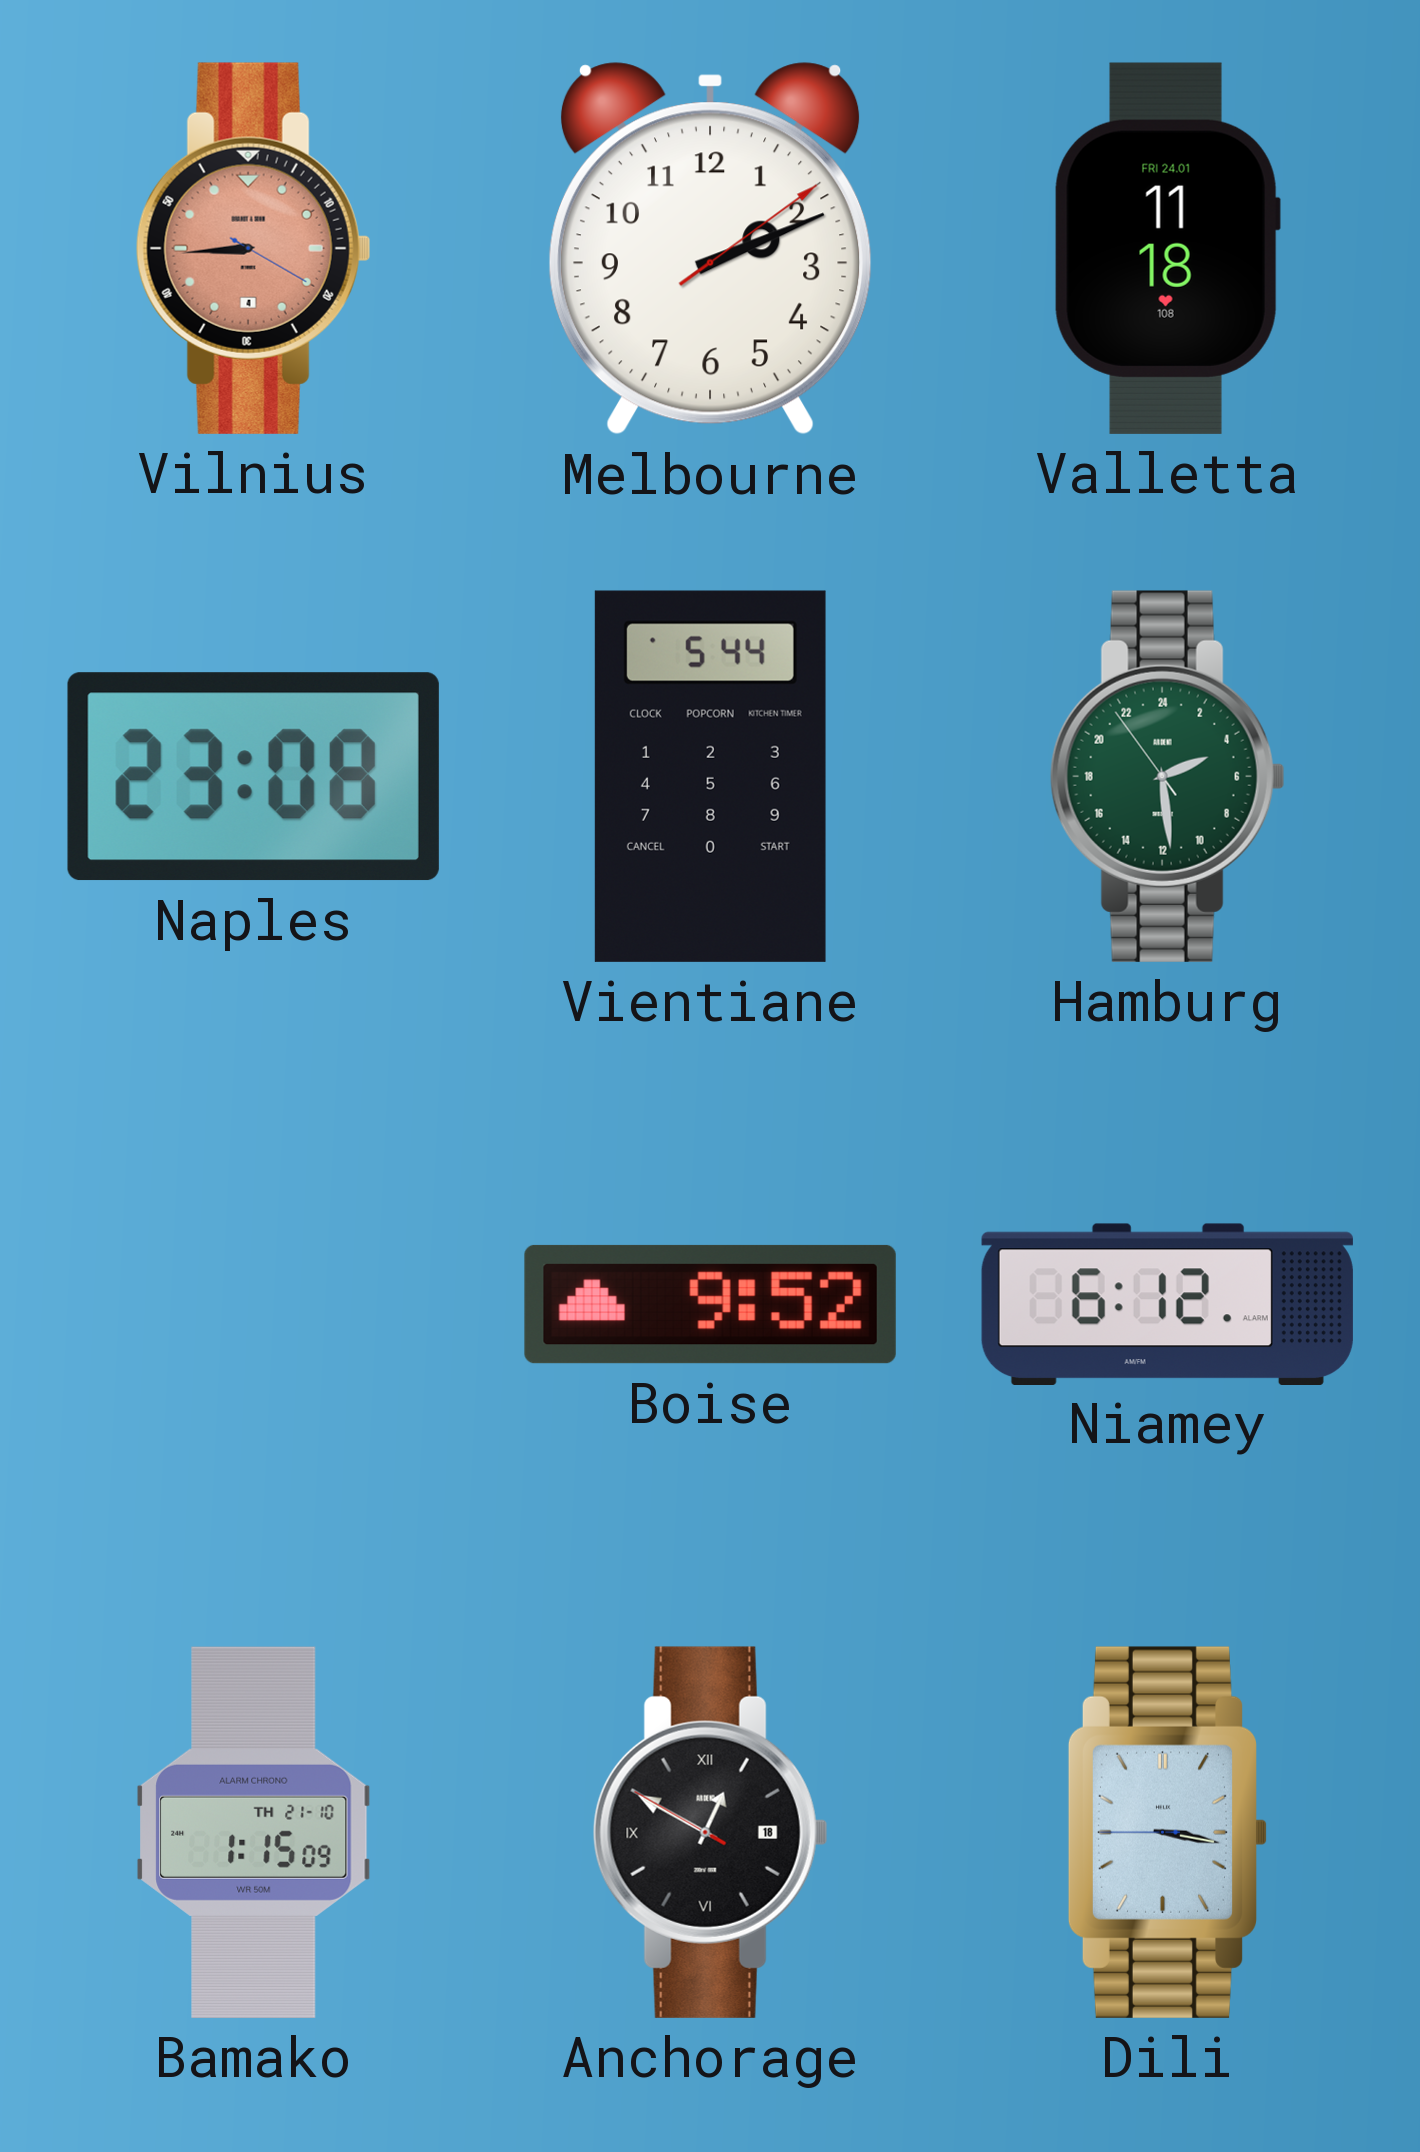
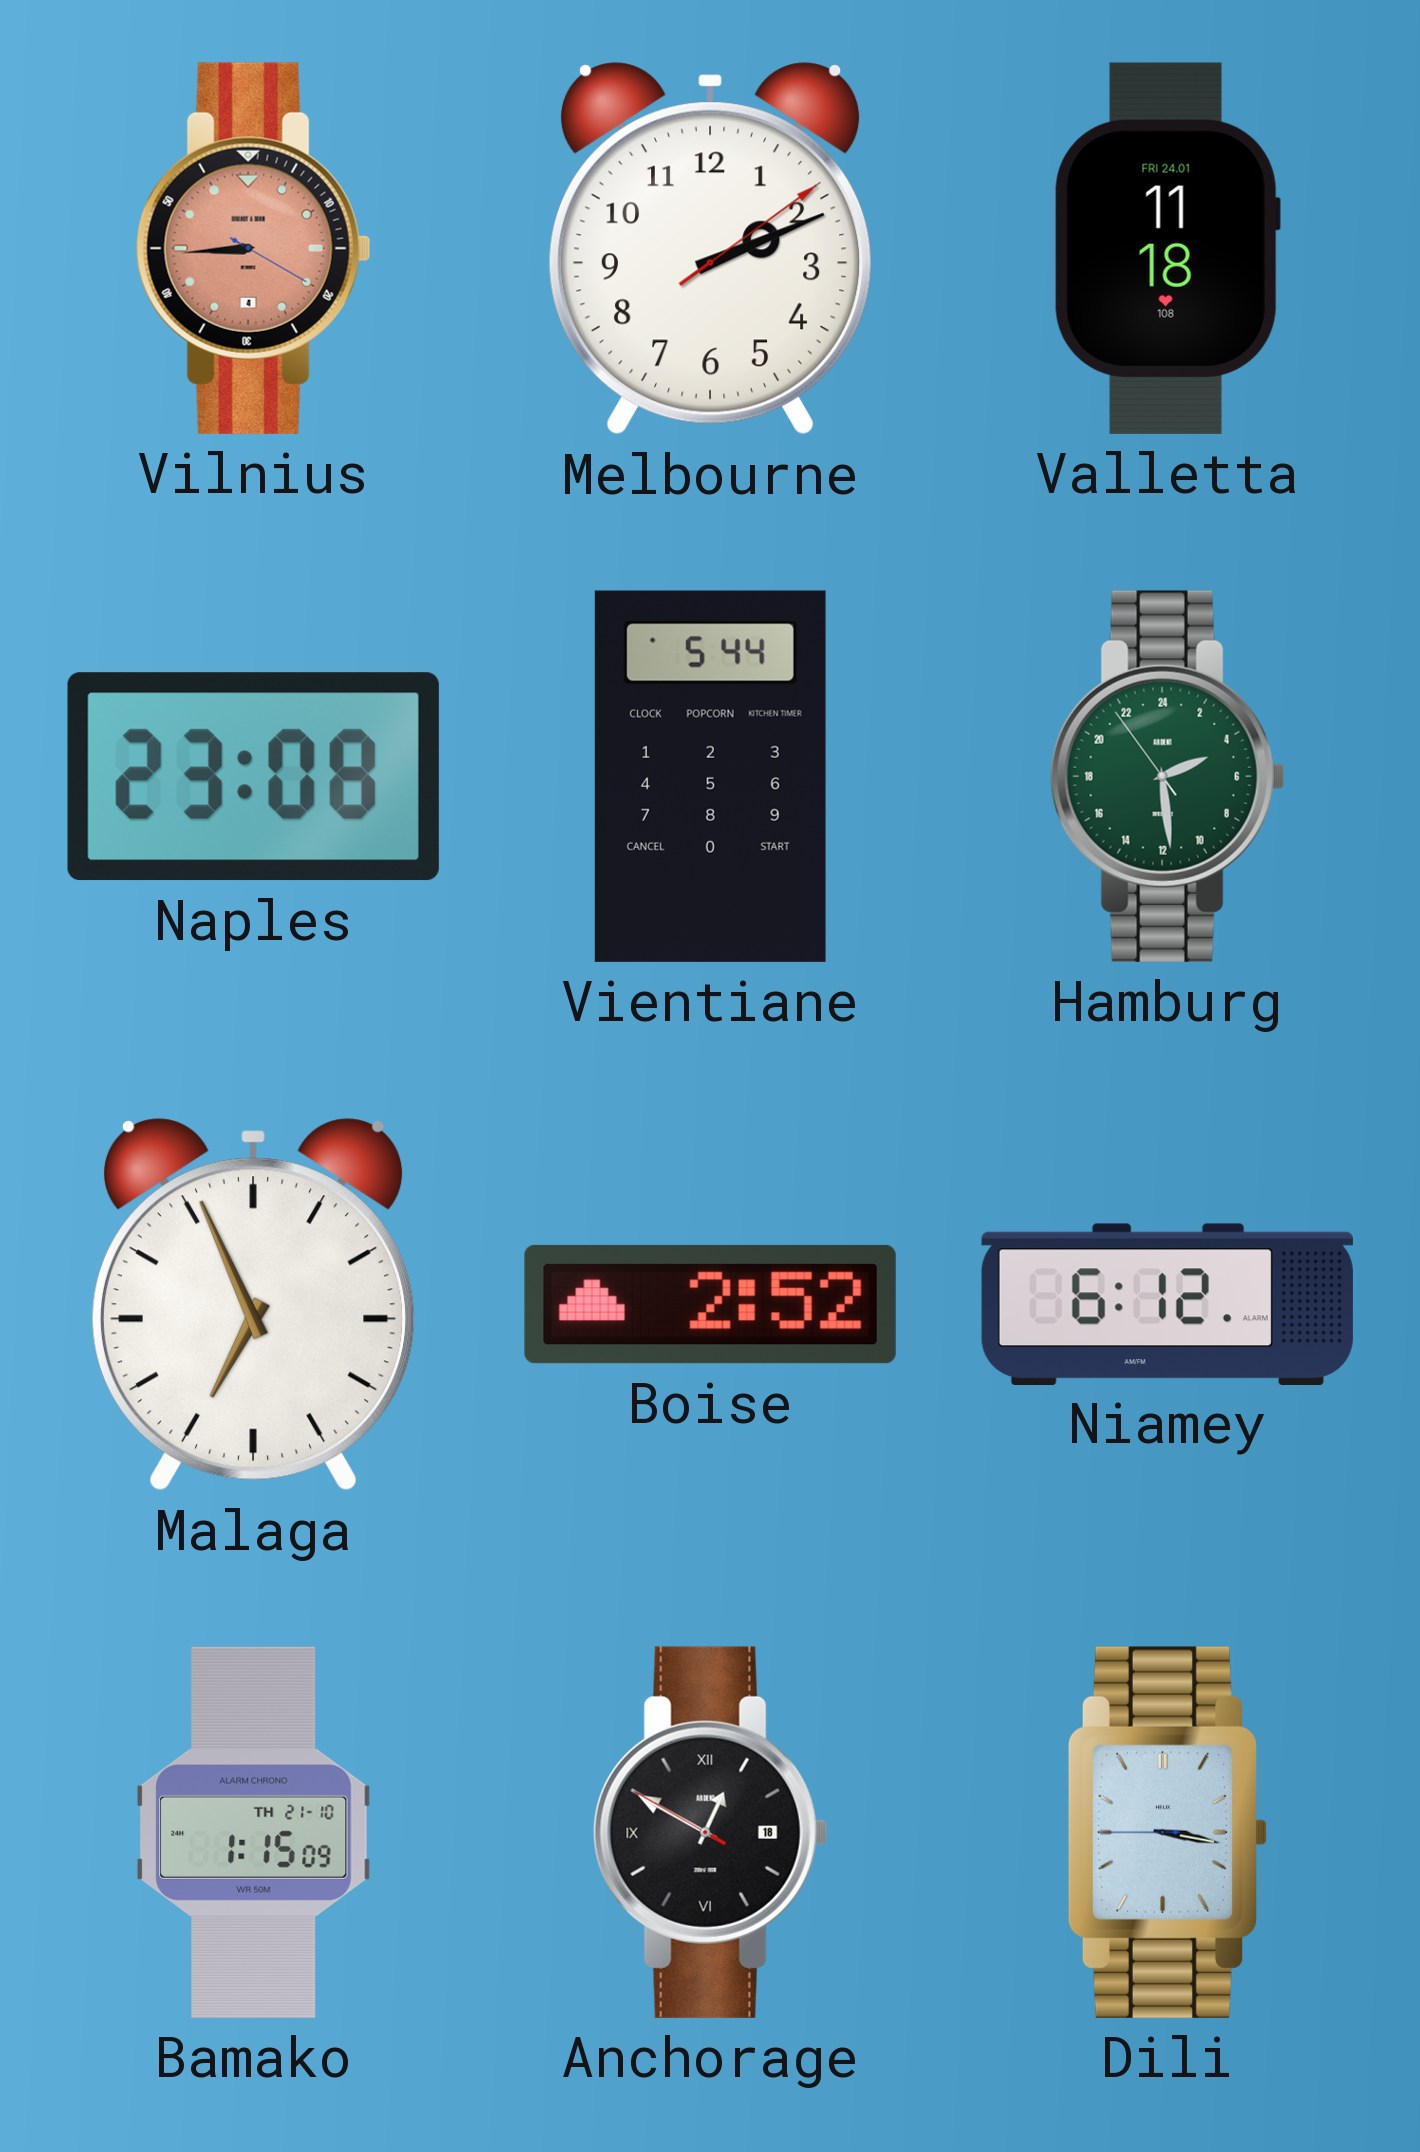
Malaga: none -> 6:56
Boise: 9:52 -> 2:52
